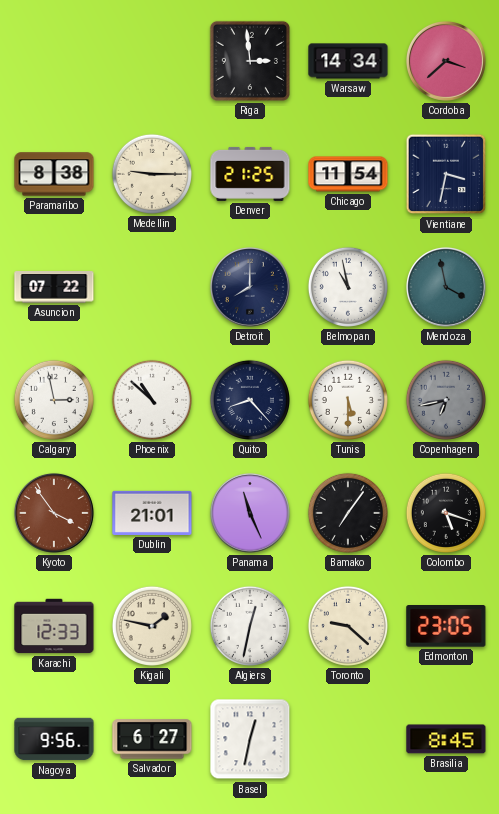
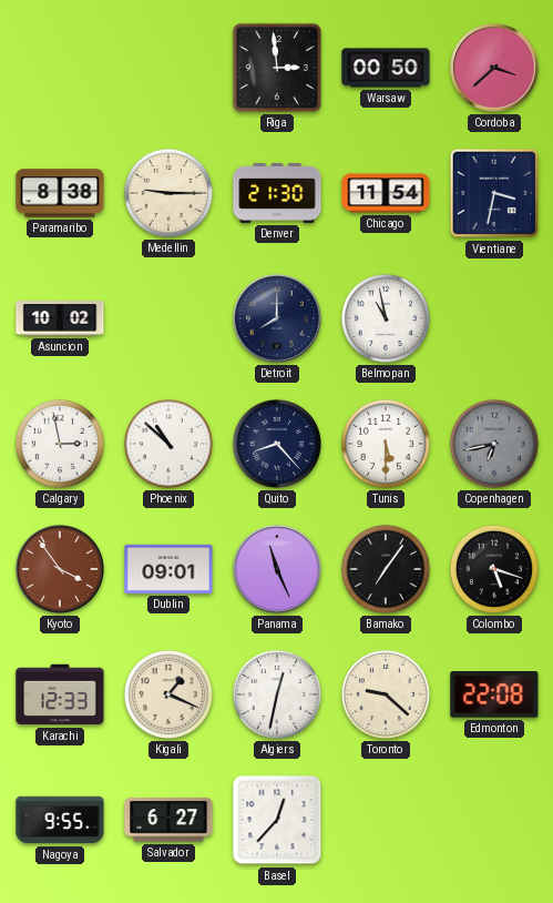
Warsaw: 14:34 -> 00:50
Denver: 21:25 -> 21:30
Asuncion: 07:22 -> 10:02
Mendoza: 3:58 -> none
Dublin: 21:01 -> 09:01
Kigali: 1:47 -> 1:19
Edmonton: 23:05 -> 22:08
Nagoya: 9:56 -> 9:55
Basel: 12:32 -> 12:37
Brasilia: 8:45 -> none
